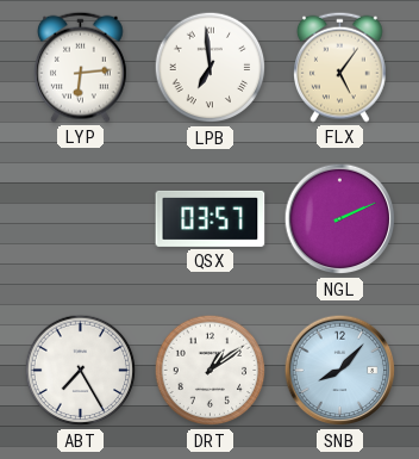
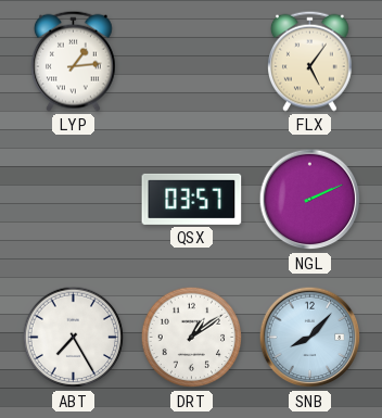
LYP: 6:14 -> 1:14
LPB: 6:59 -> none
